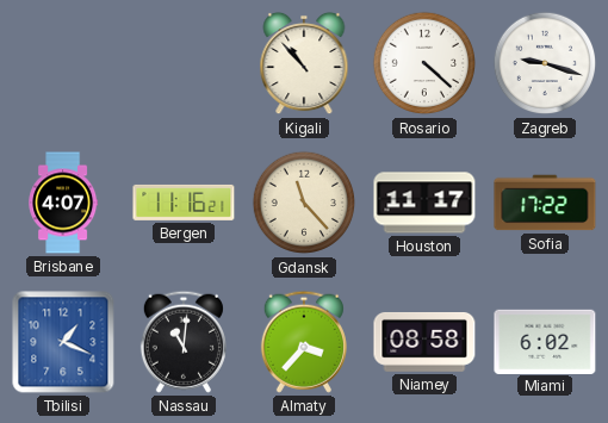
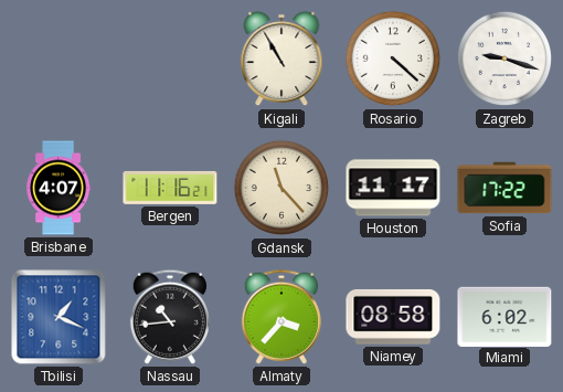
Kigali: 10:53 -> 10:55
Nassau: 11:01 -> 10:44
